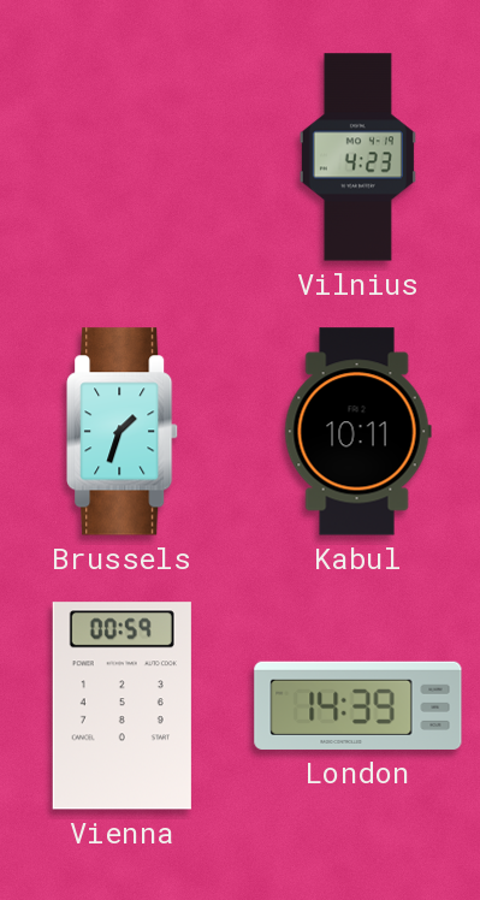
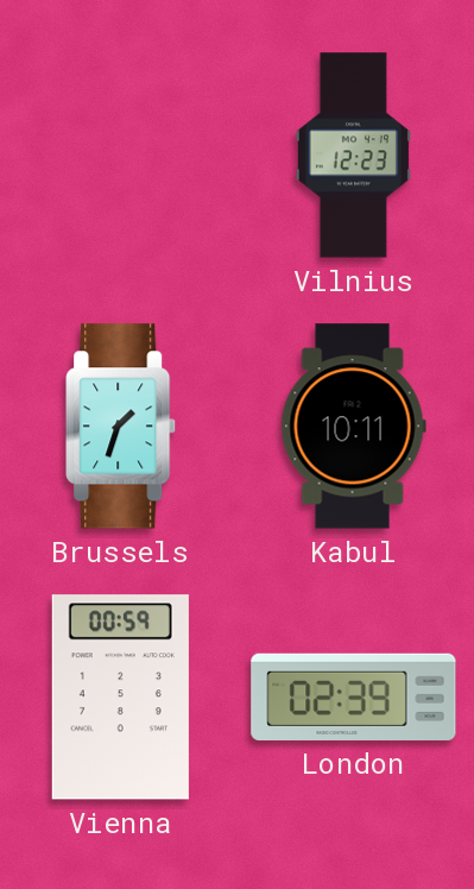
Vilnius: 4:23 -> 12:23
London: 14:39 -> 02:39
